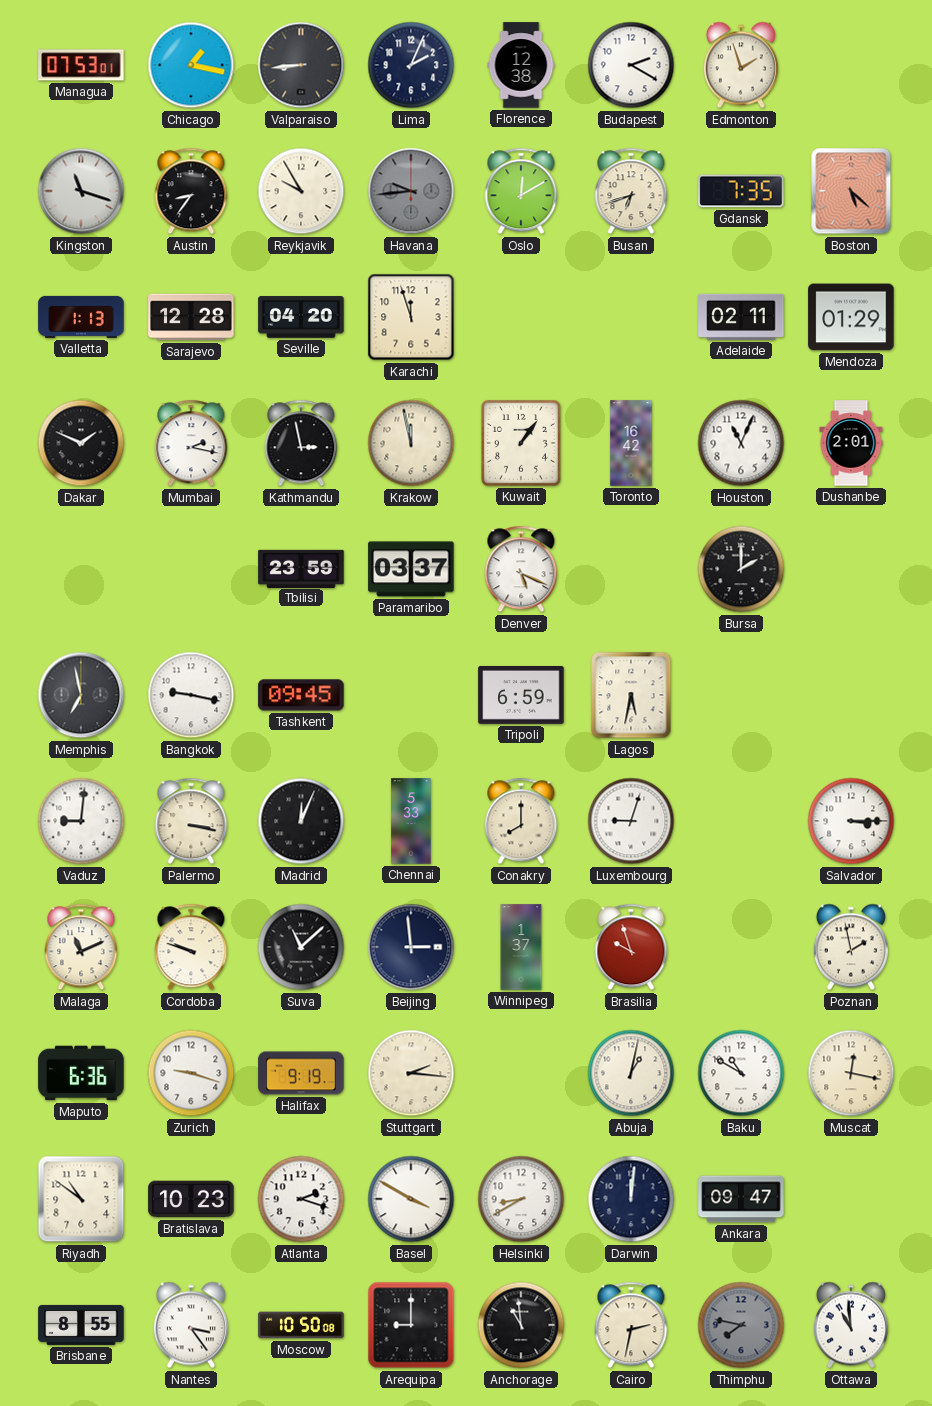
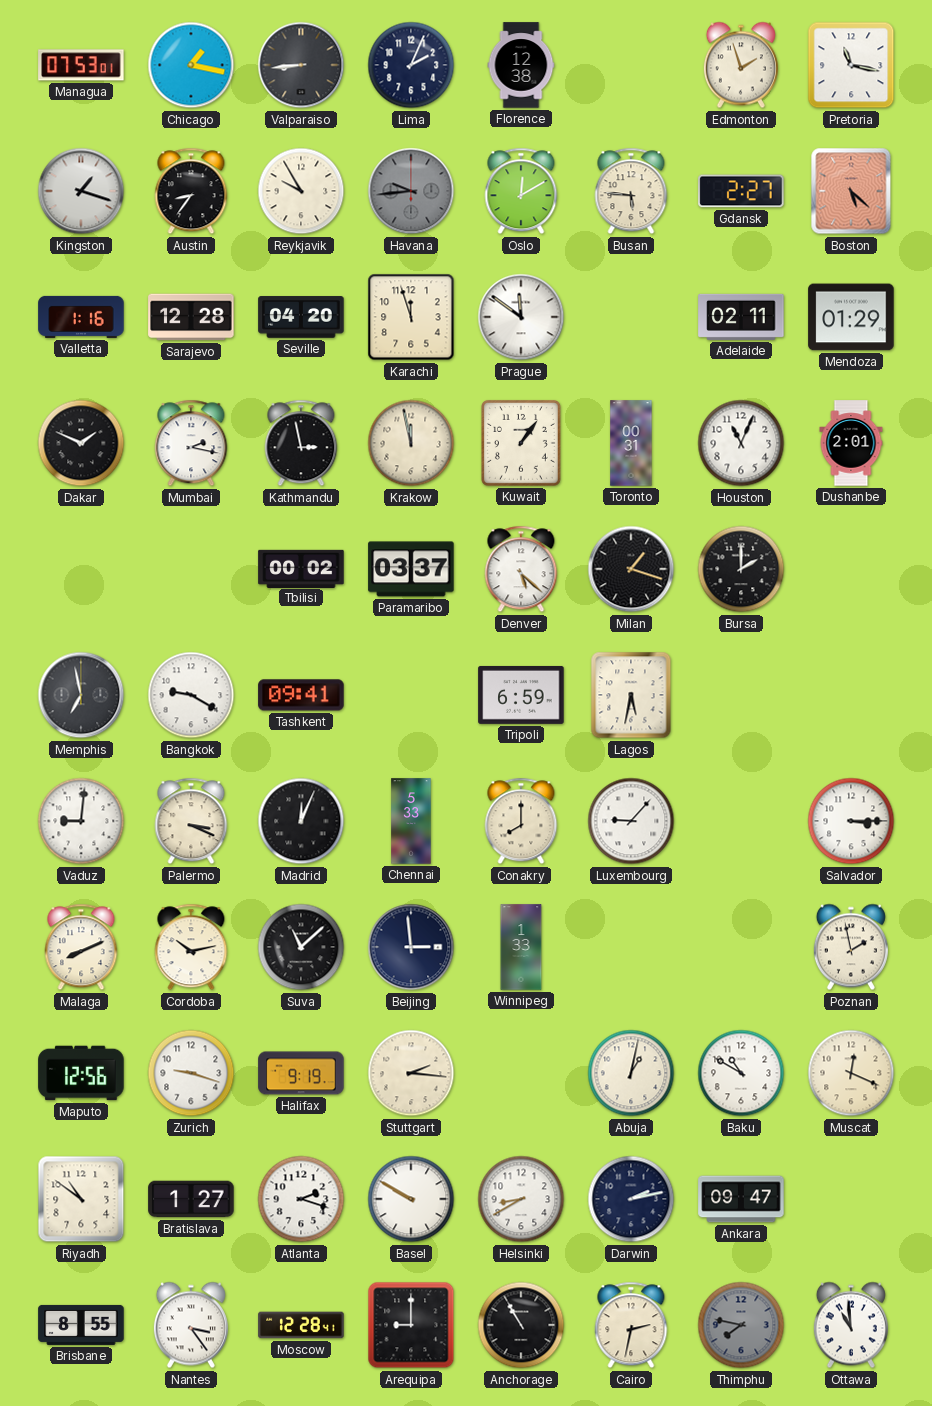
Budapest: 2:20 -> none
Pretoria: none -> 11:17
Kingston: 11:18 -> 1:18
Busan: 6:42 -> 5:46
Gdansk: 7:35 -> 2:27
Valletta: 1:13 -> 1:16
Prague: none -> 11:51
Toronto: 16:42 -> 00:31
Tbilisi: 23:59 -> 00:02
Denver: 5:19 -> 5:22
Milan: none -> 1:18
Bangkok: 9:17 -> 9:20
Tashkent: 09:45 -> 09:41
Palermo: 3:17 -> 3:19
Luxembourg: 9:03 -> 9:07
Malaga: 11:11 -> 8:11
Cordoba: 9:48 -> 10:13
Winnipeg: 1:37 -> 1:33
Brasilia: 9:57 -> none
Maputo: 6:36 -> 12:56
Muscat: 12:17 -> 12:19
Bratislava: 10:23 -> 1:27
Basel: 3:50 -> 9:50
Darwin: 12:01 -> 2:13
Moscow: 10:50 -> 12:28
Anchorage: 10:59 -> 10:55
